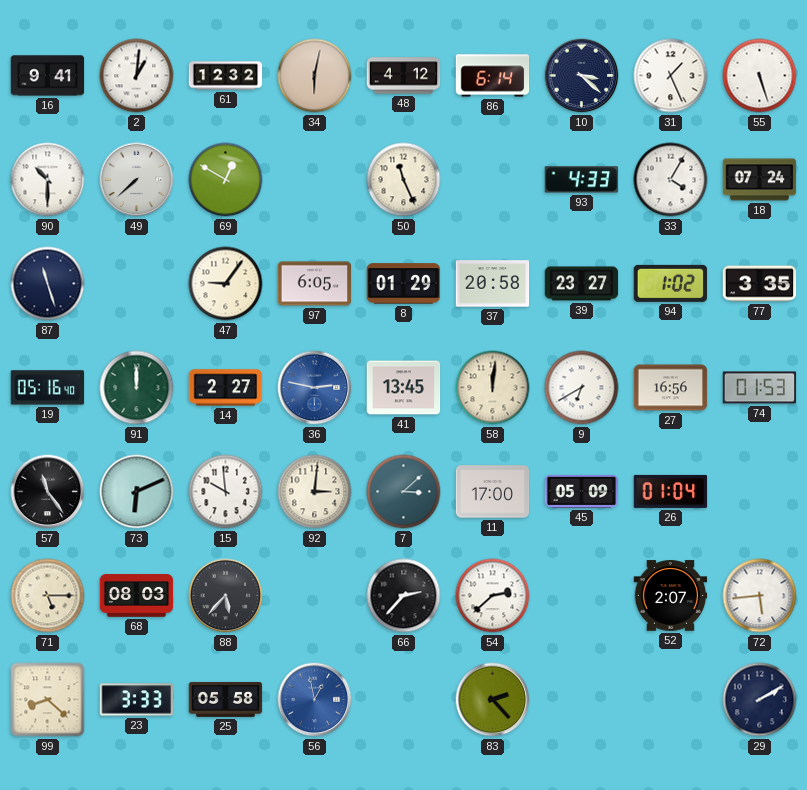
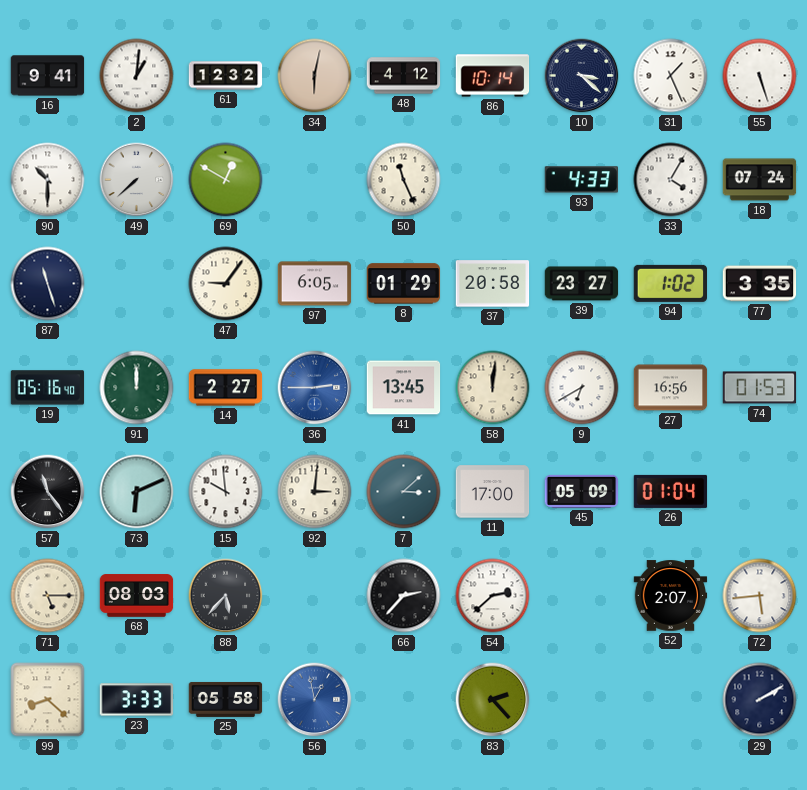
86: 6:14 -> 10:14
36: 2:47 -> 2:45
